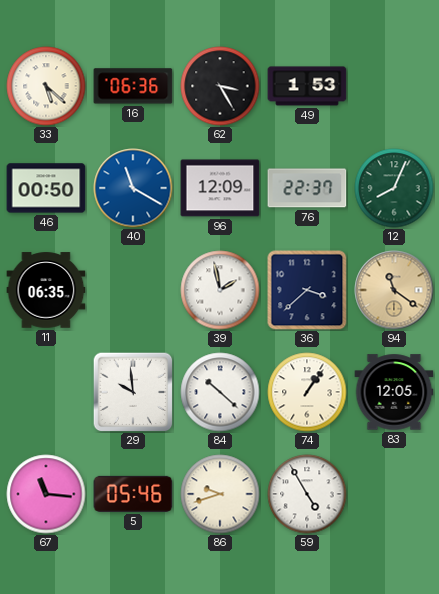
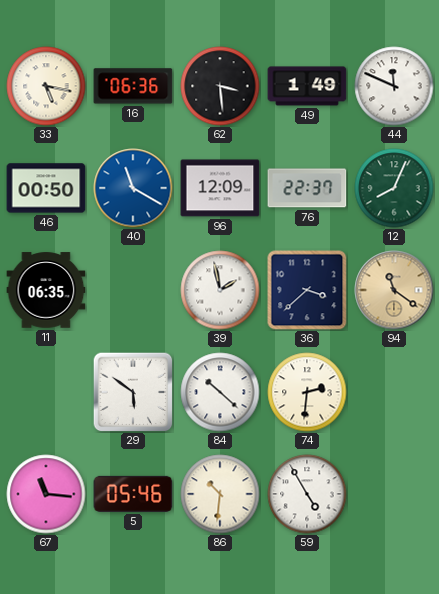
33: 5:22 -> 5:17
62: 3:25 -> 3:29
49: 1:53 -> 1:49
44: none -> 11:49
29: 9:59 -> 5:51
74: 1:06 -> 2:31
83: 12:05 -> none
86: 9:42 -> 10:31
